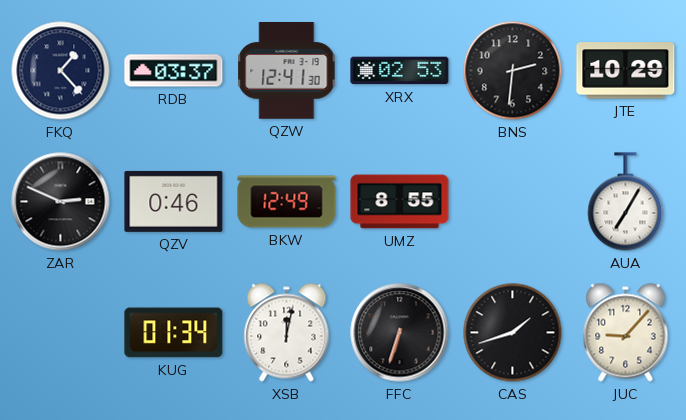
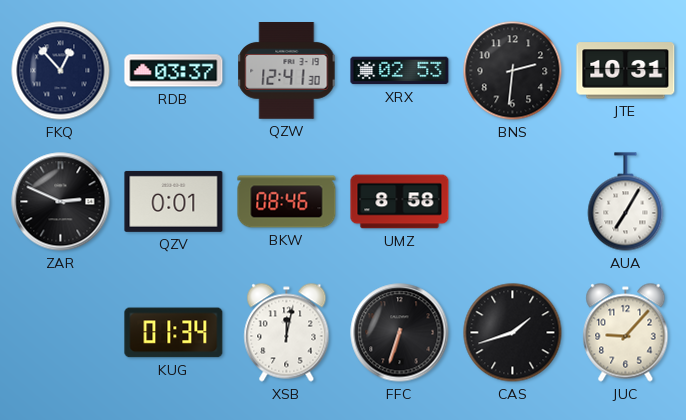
FKQ: 1:23 -> 12:53
JTE: 10:29 -> 10:31
QZV: 0:46 -> 0:01
BKW: 12:49 -> 08:46
UMZ: 8:55 -> 8:58
